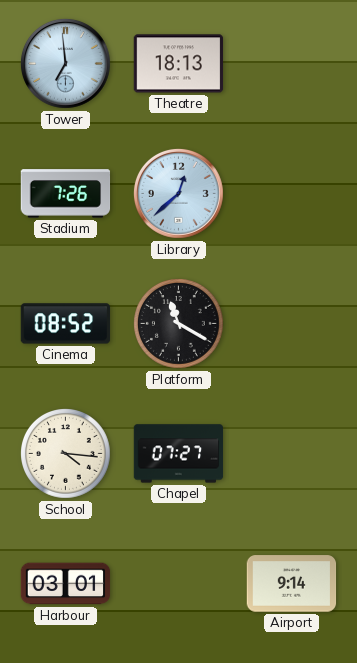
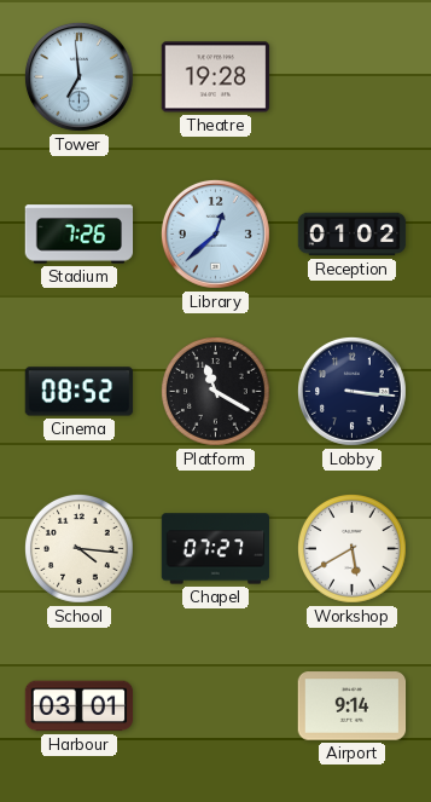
Theatre: 18:13 -> 19:28
Reception: none -> 01:02
Lobby: none -> 3:16
Workshop: none -> 5:40
